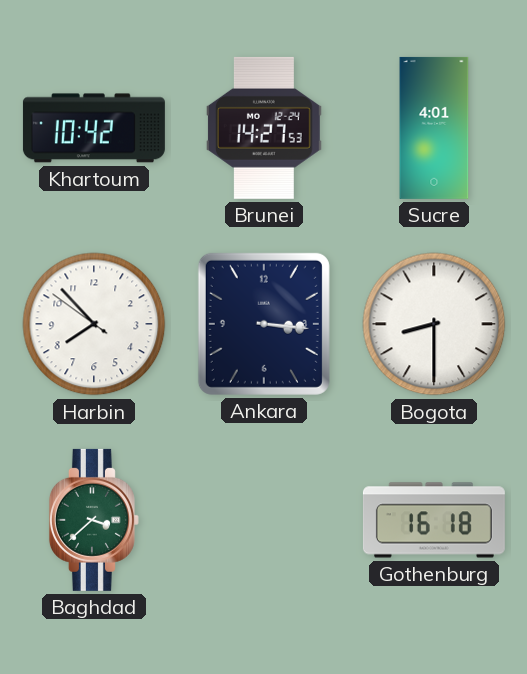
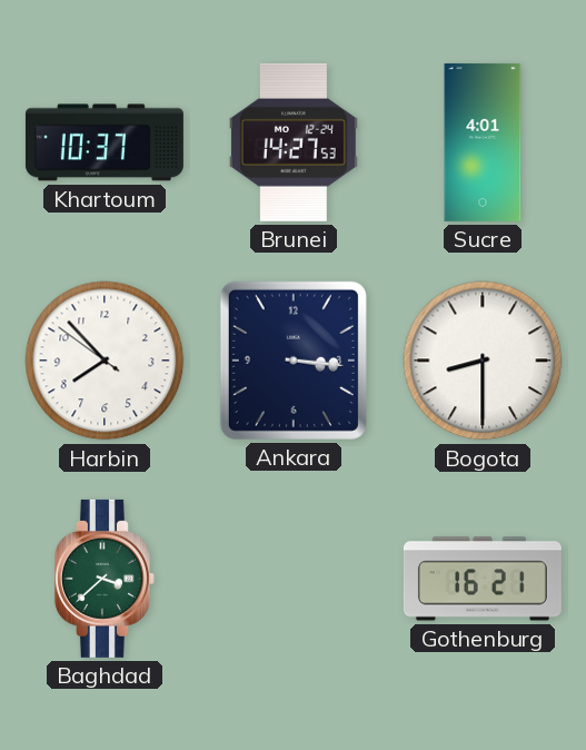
Khartoum: 10:42 -> 10:37
Gothenburg: 16:18 -> 16:21
